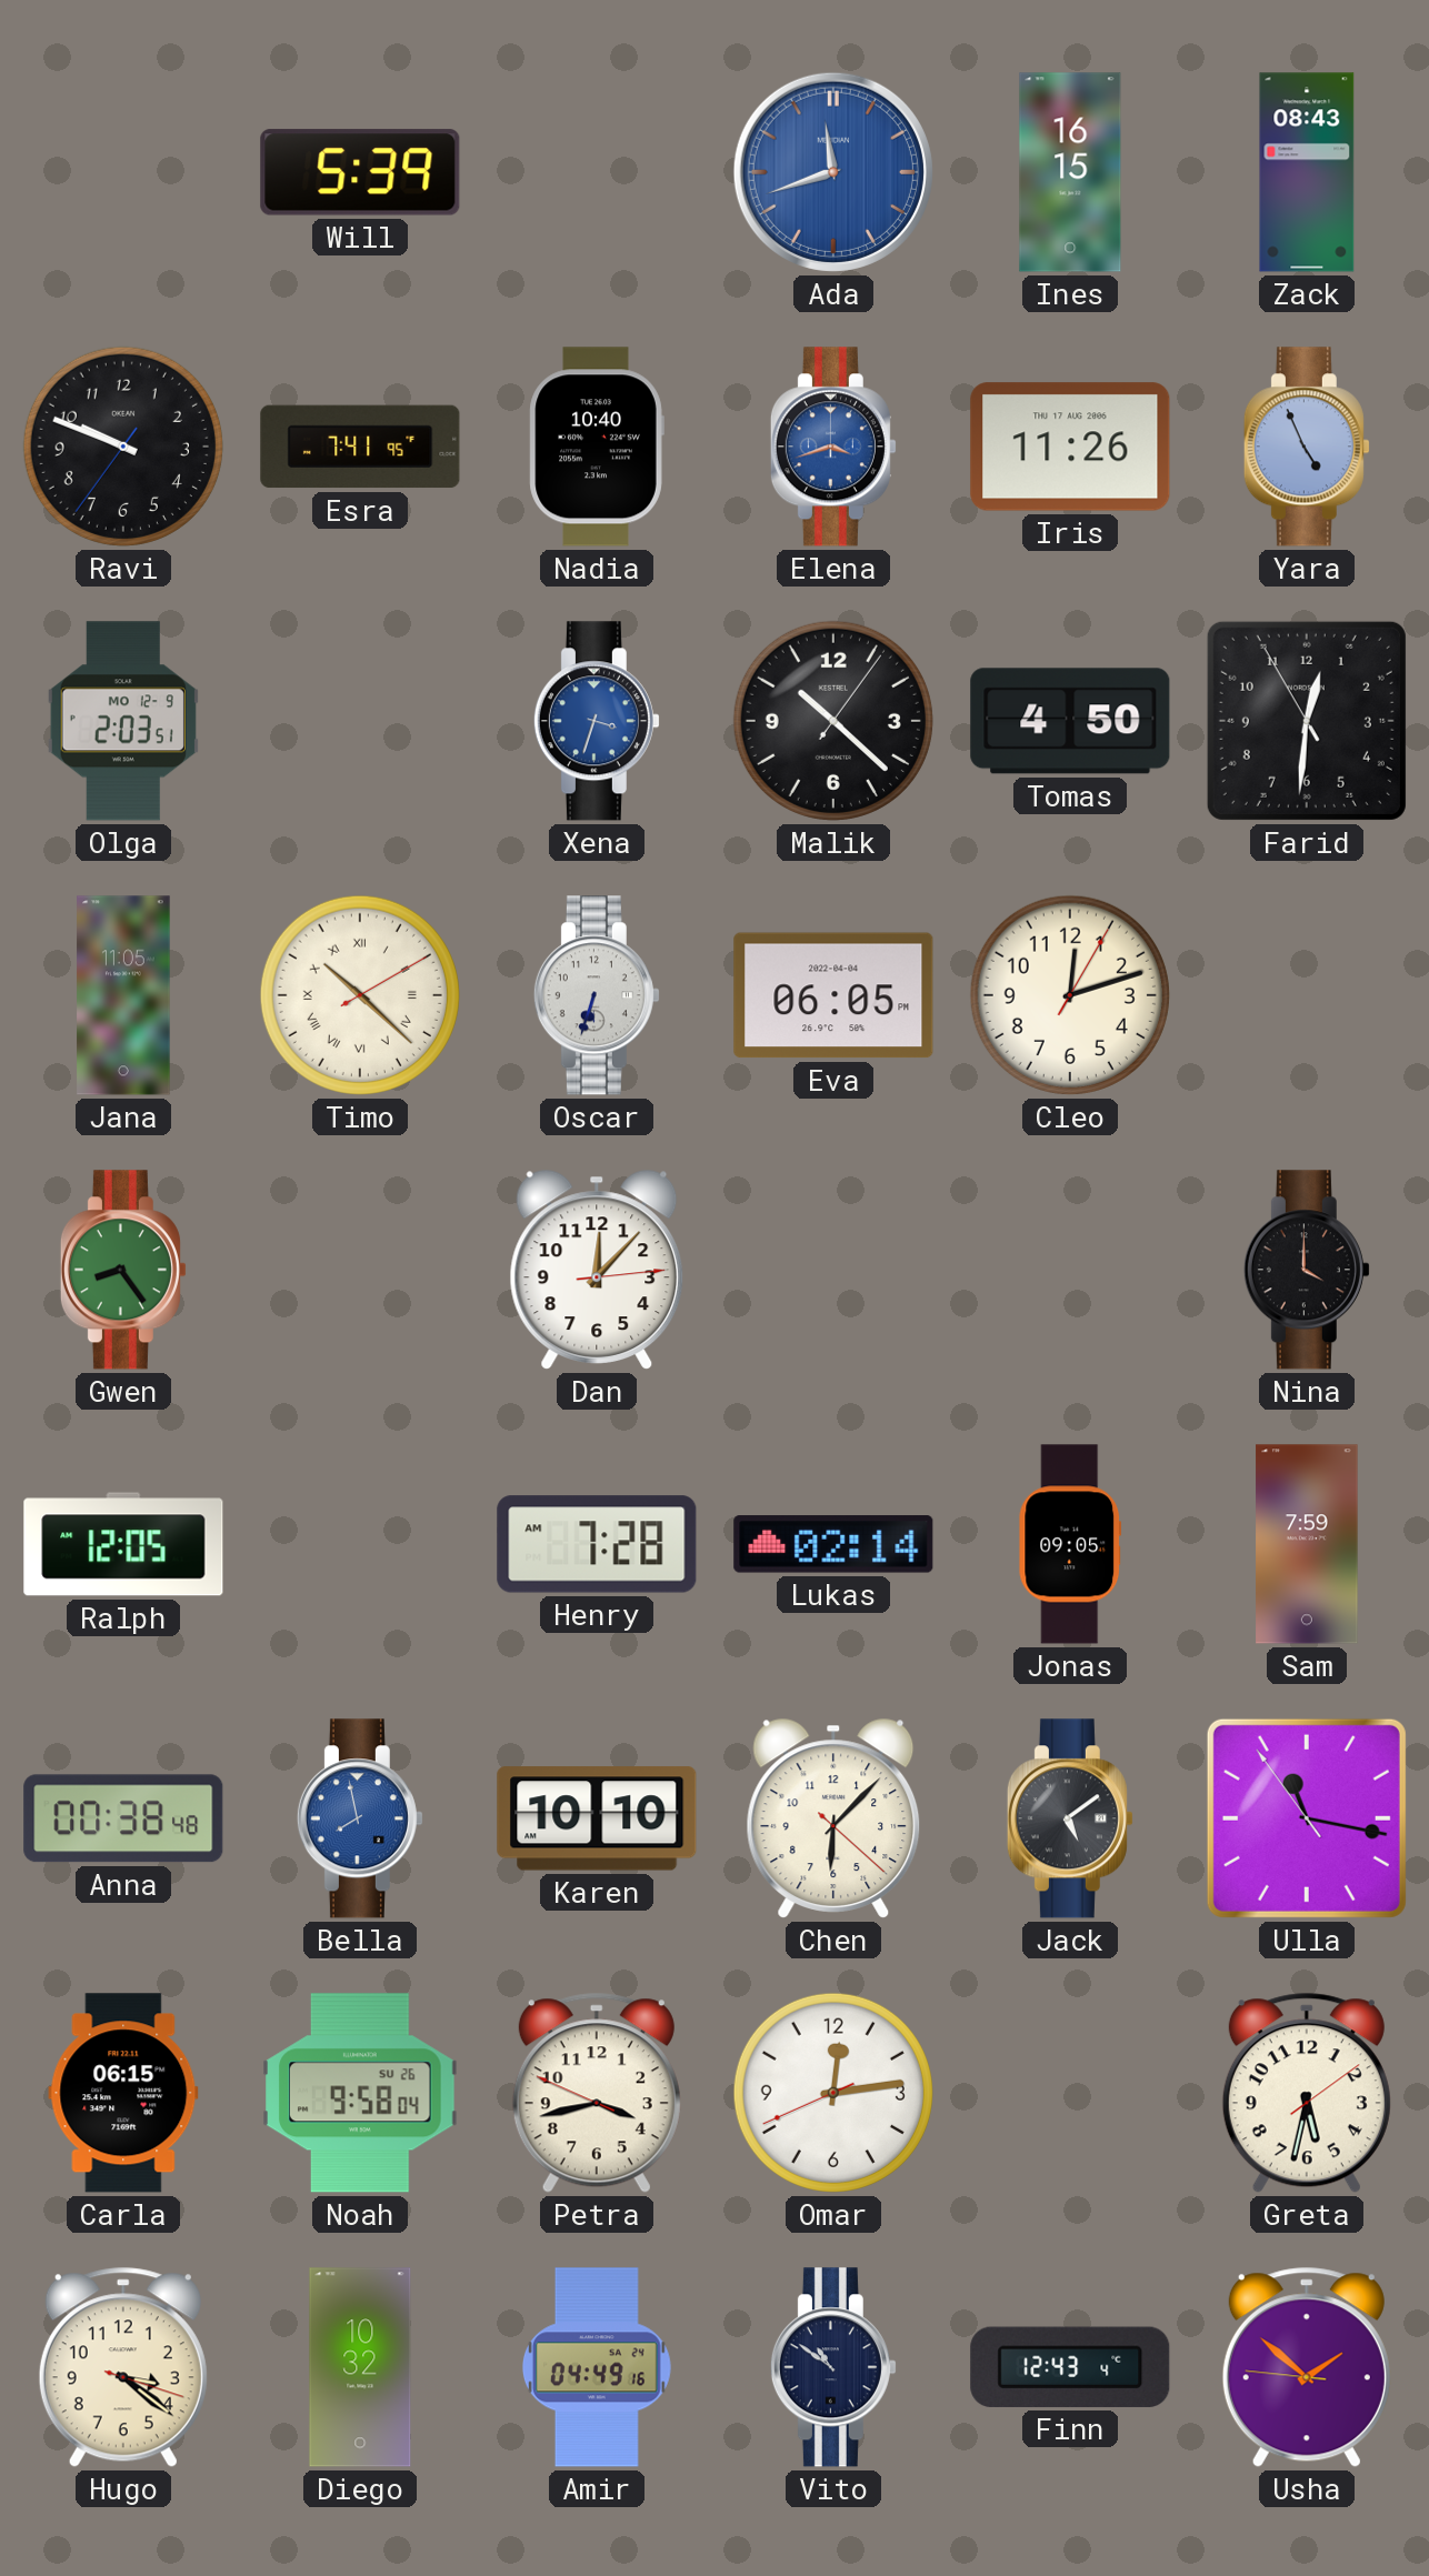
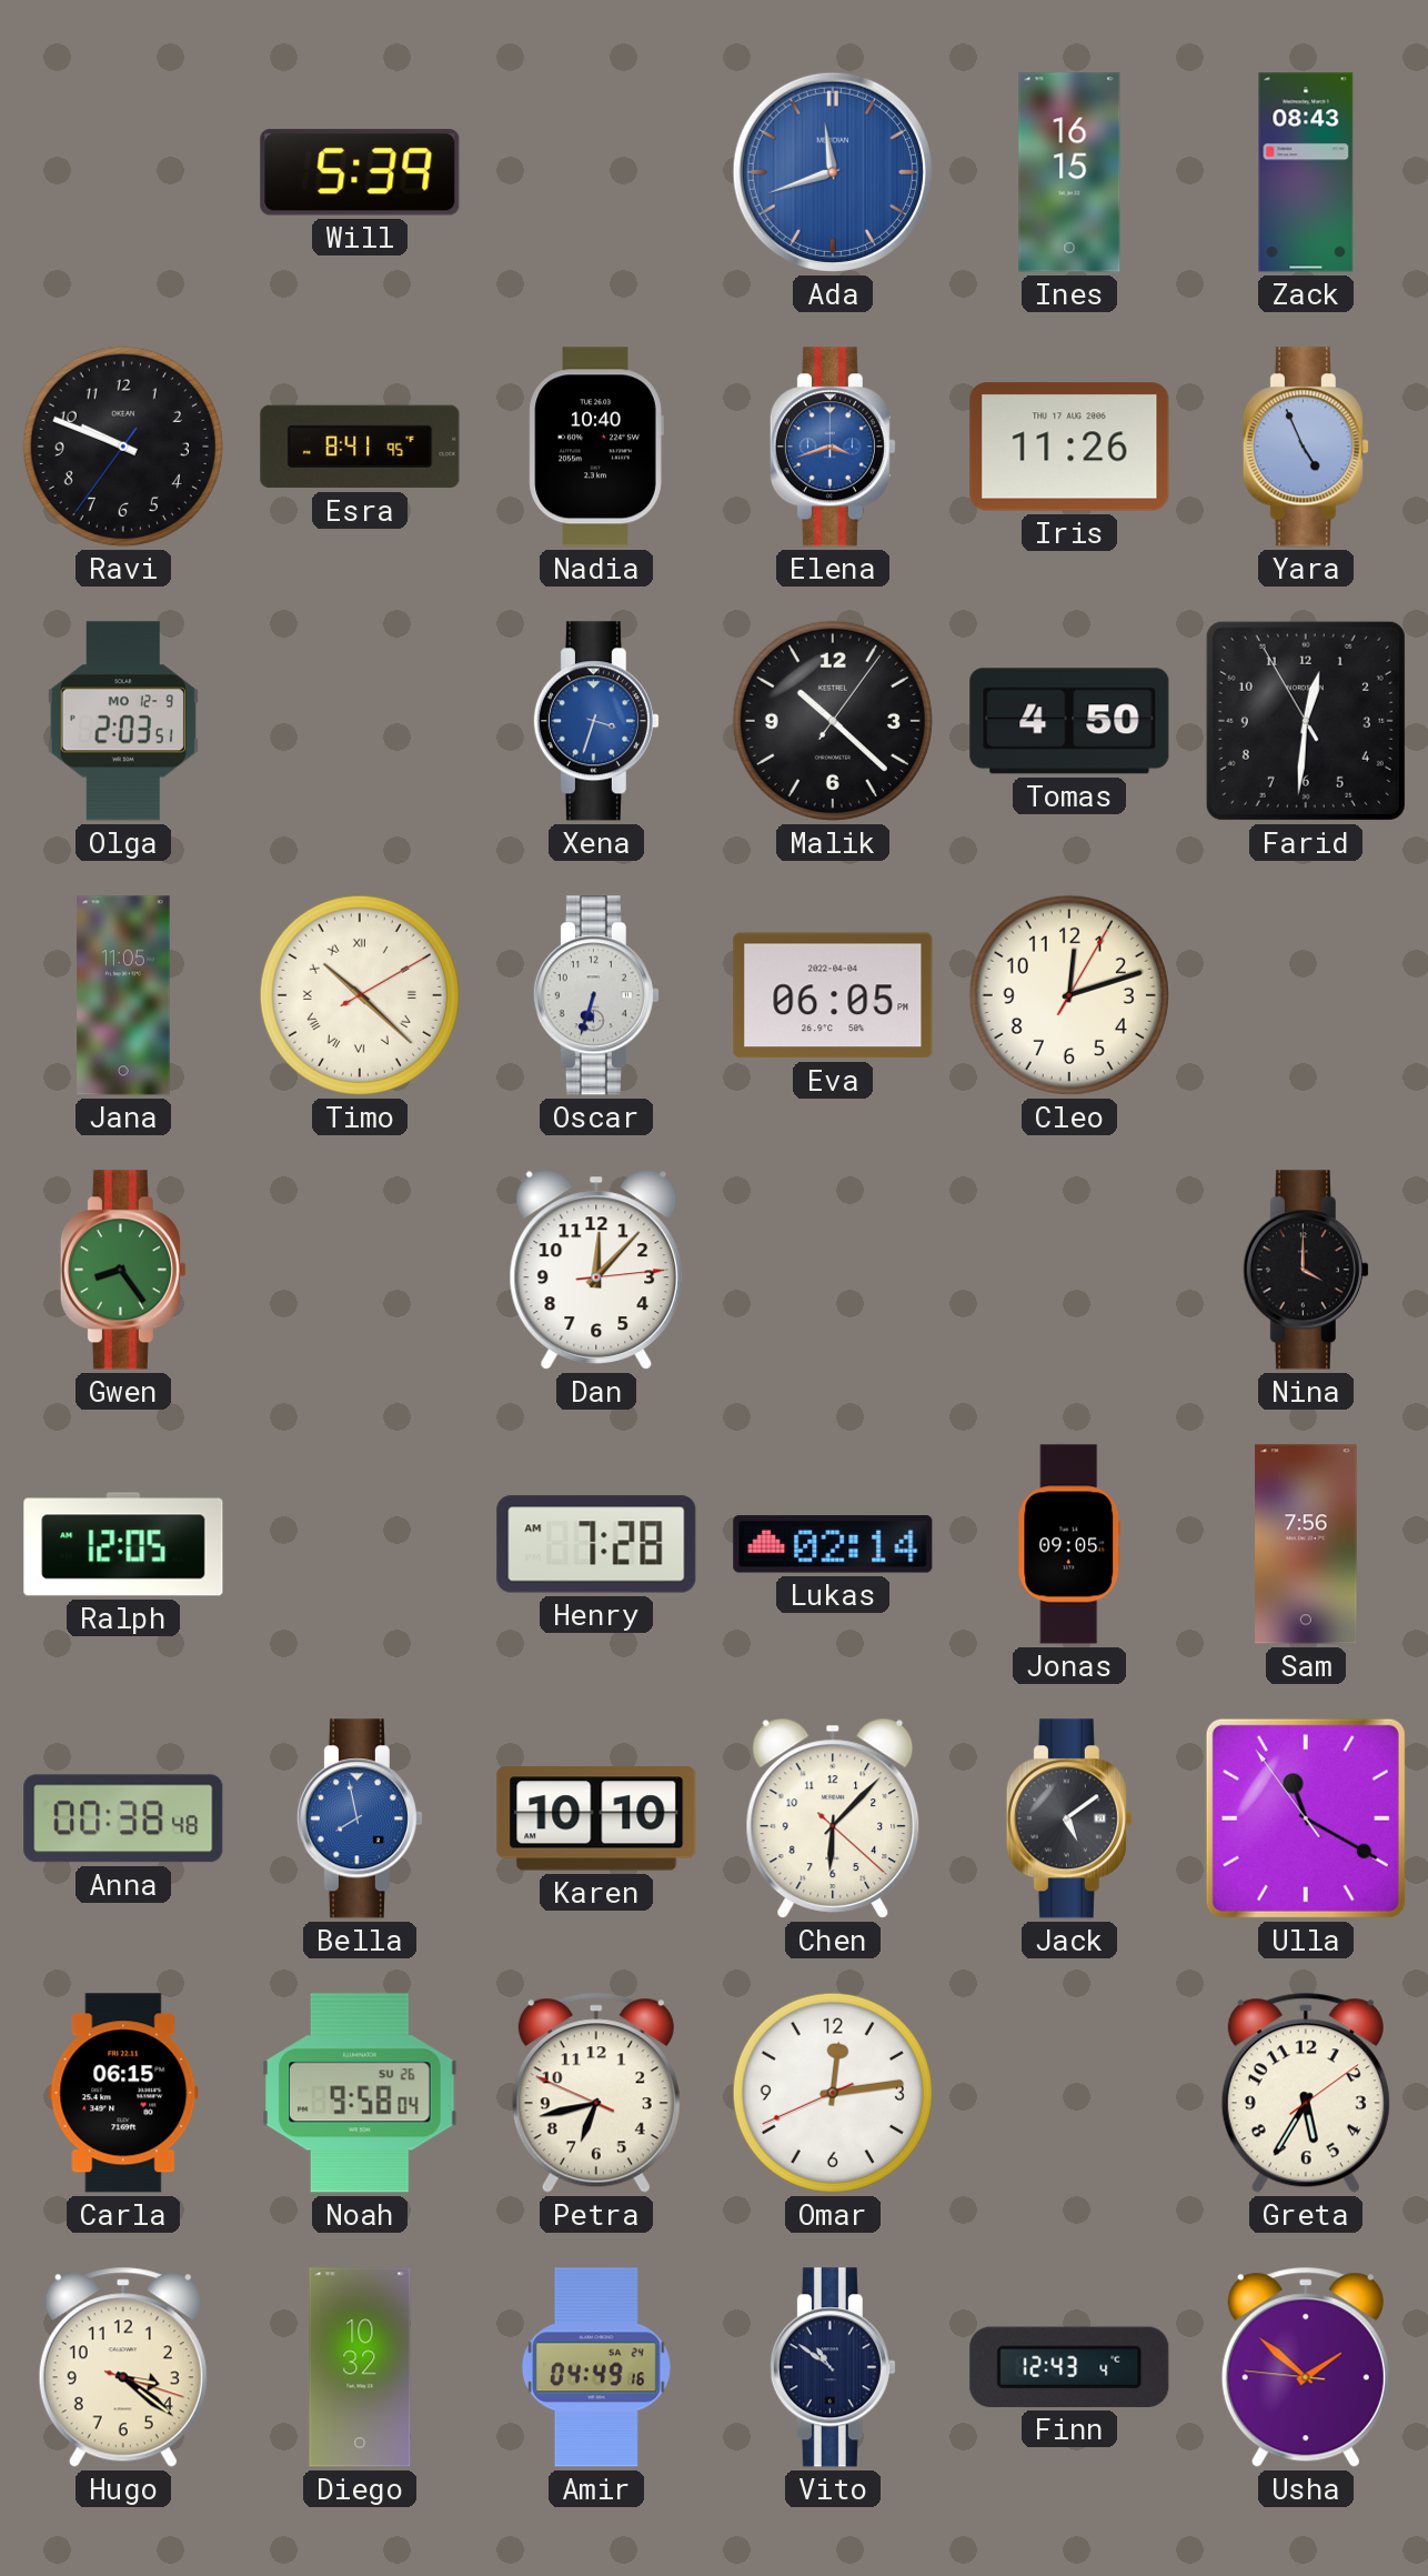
Esra: 7:41 -> 8:41
Sam: 7:59 -> 7:56
Ulla: 11:16 -> 11:19
Petra: 3:42 -> 6:42
Greta: 5:32 -> 5:35
